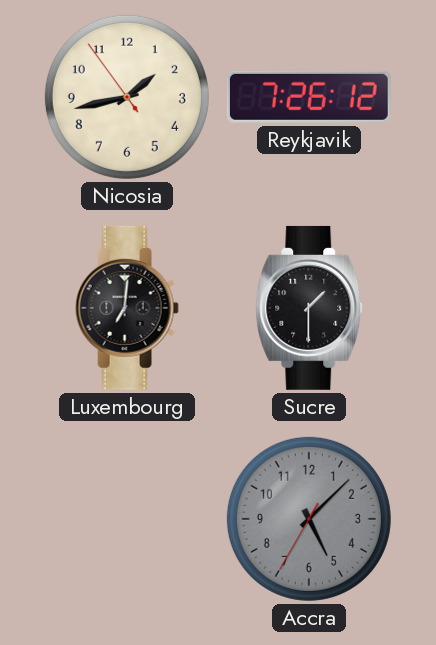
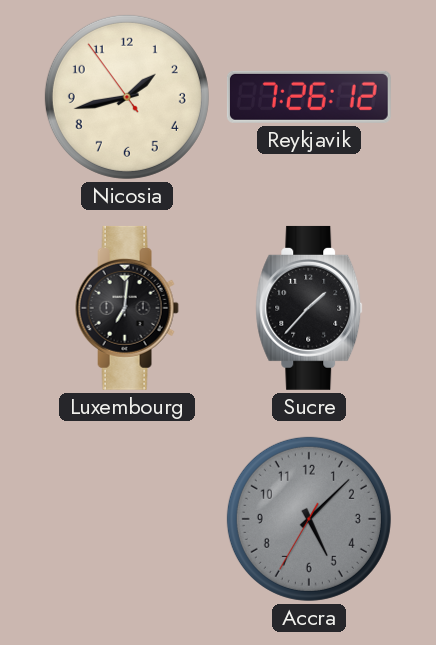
Sucre: 1:30 -> 1:37
